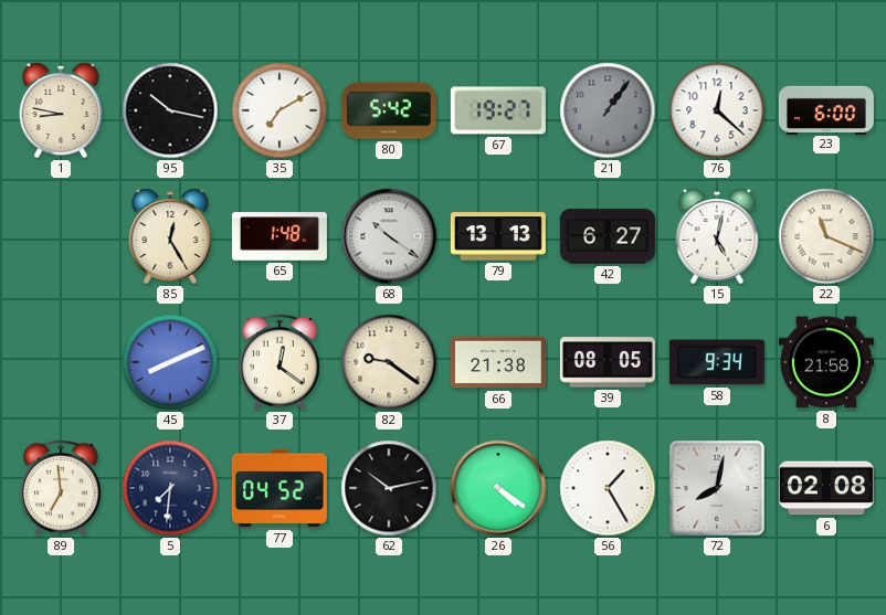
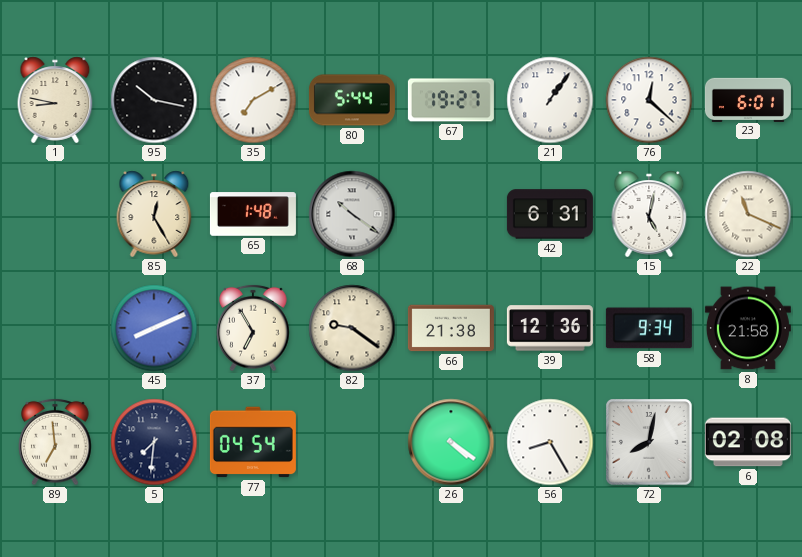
80: 5:42 -> 5:44
21 dial: grey -> white
23: 6:00 -> 6:01
79: 13:13 -> none
42: 6:27 -> 6:31
37: 12:21 -> 6:55
39: 08:05 -> 12:36
77: 04:52 -> 04:54
62: 10:13 -> none
56: 1:25 -> 8:25
